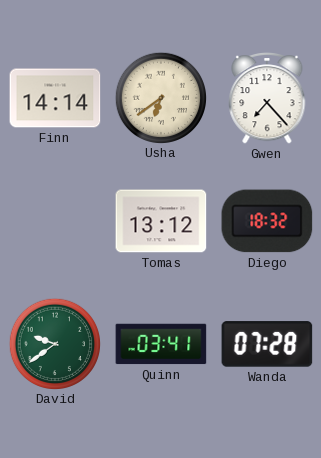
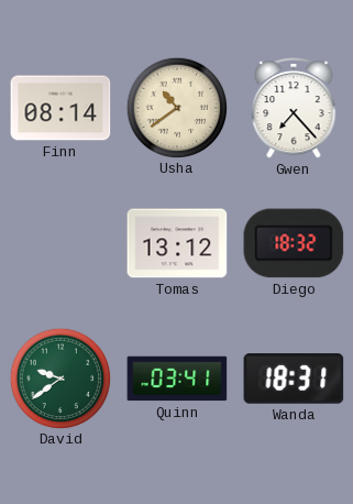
Finn: 14:14 -> 08:14
Usha: 6:39 -> 10:39
Wanda: 07:28 -> 18:31
